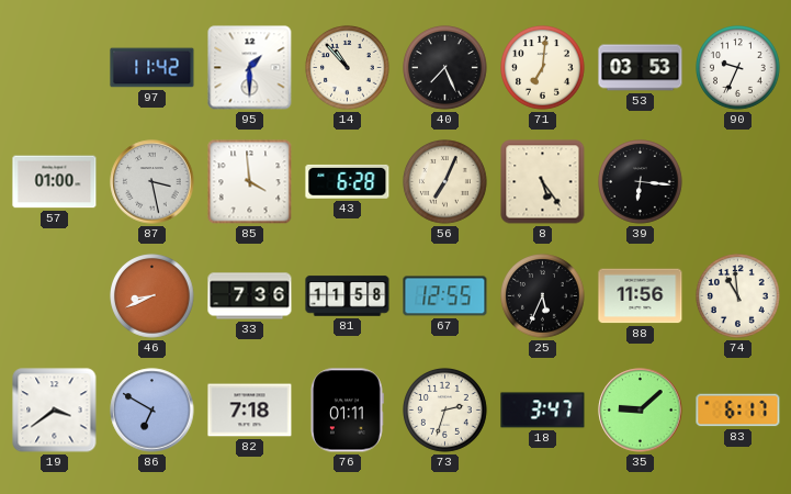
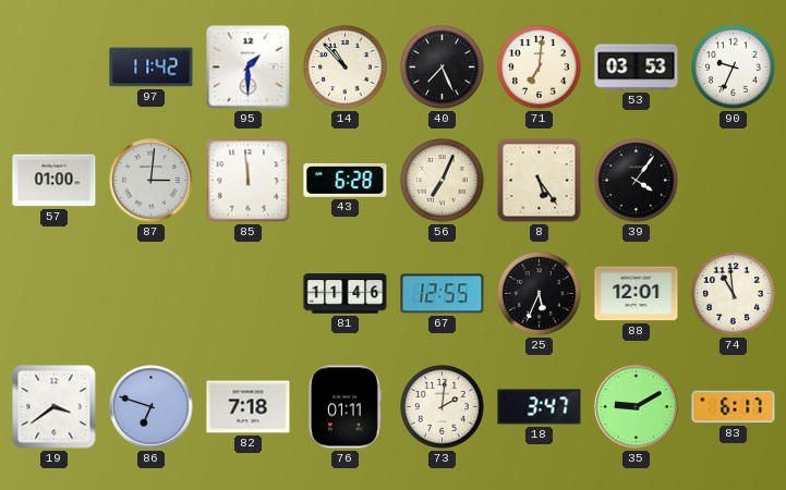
87: 3:28 -> 3:01
85: 3:59 -> 11:59
39: 6:16 -> 4:06
46: 8:41 -> none
33: 7:36 -> none
81: 11:58 -> 11:46
88: 11:56 -> 12:01
86: 6:50 -> 6:48
73: 2:33 -> 2:01
35: 9:08 -> 9:10
